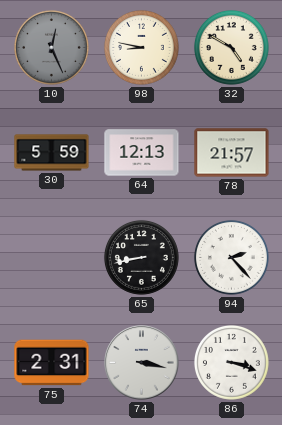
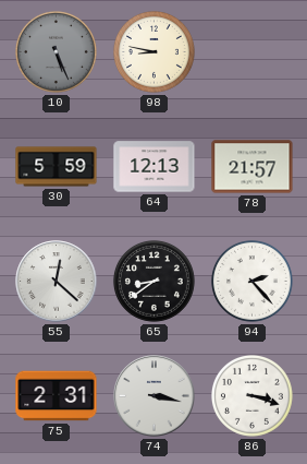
10: 12:26 -> 5:26
32: 4:50 -> none
55: none -> 12:22
65: 8:43 -> 8:39
